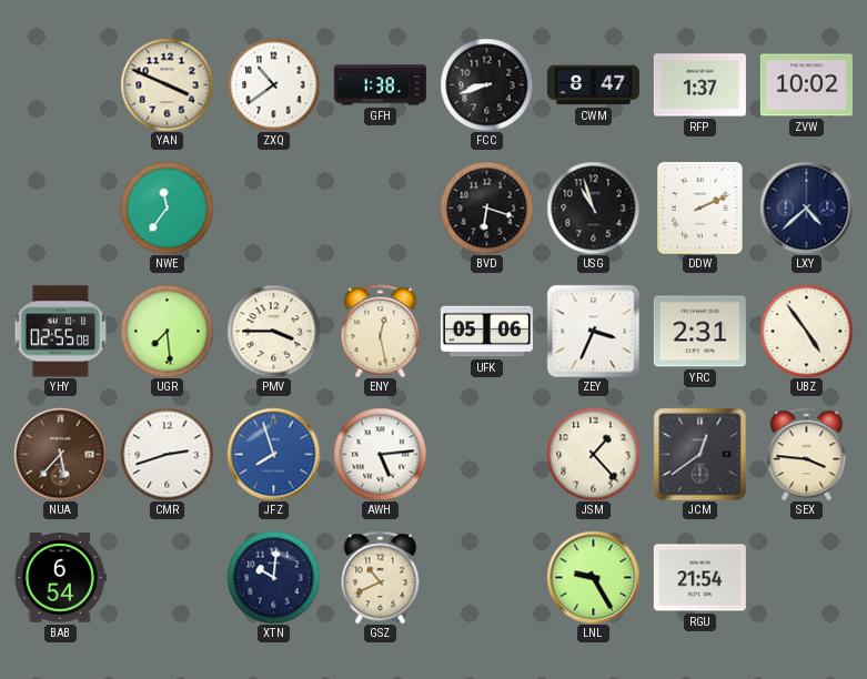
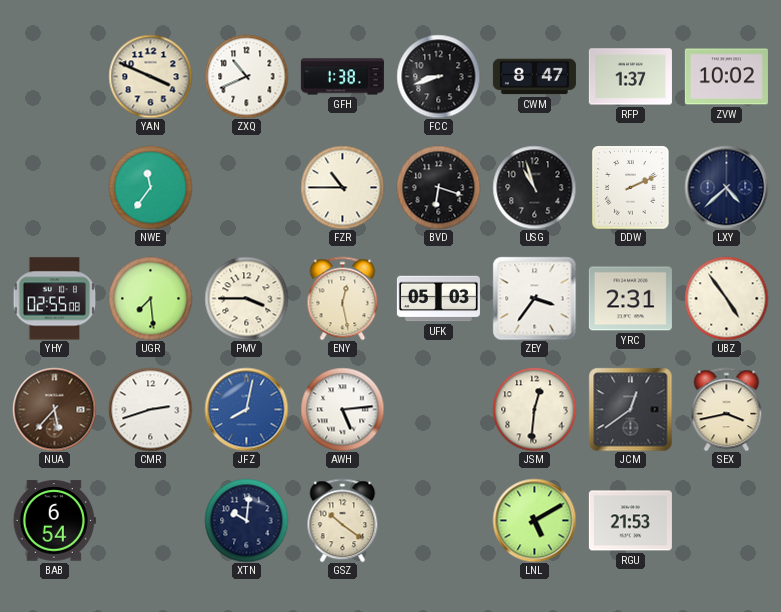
ZXQ: 10:39 -> 10:41
FZR: none -> 10:45
UFK: 05:06 -> 05:03
ZEY: 3:34 -> 3:36
JFZ: 7:57 -> 8:02
JSM: 1:23 -> 12:31
SEX: 3:46 -> 3:43
GSZ: 10:41 -> 10:21
LNL: 9:25 -> 5:10
RGU: 21:54 -> 21:53
